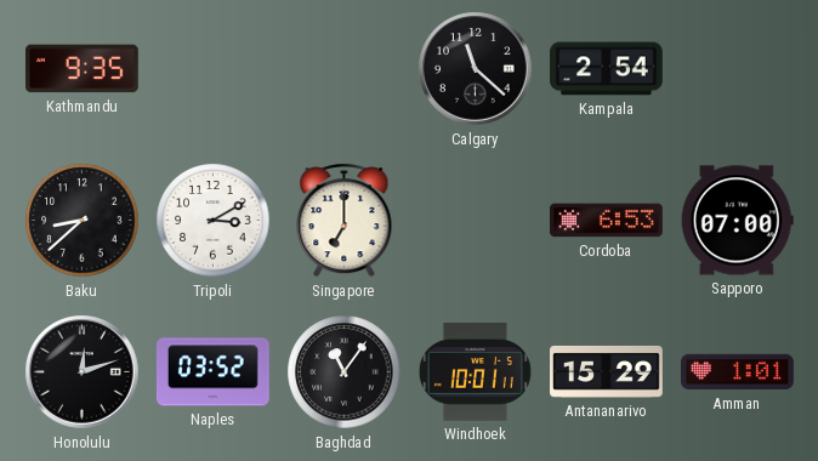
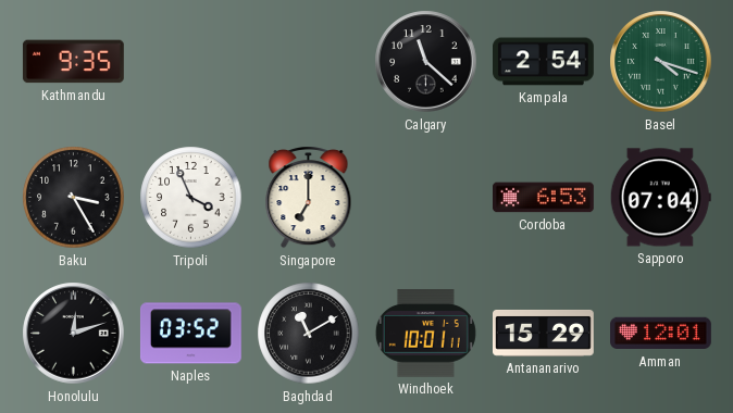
Basel: none -> 4:18
Baku: 8:38 -> 3:25
Tripoli: 3:10 -> 3:56
Sapporo: 07:00 -> 07:04
Baghdad: 11:06 -> 11:10
Amman: 1:01 -> 12:01
